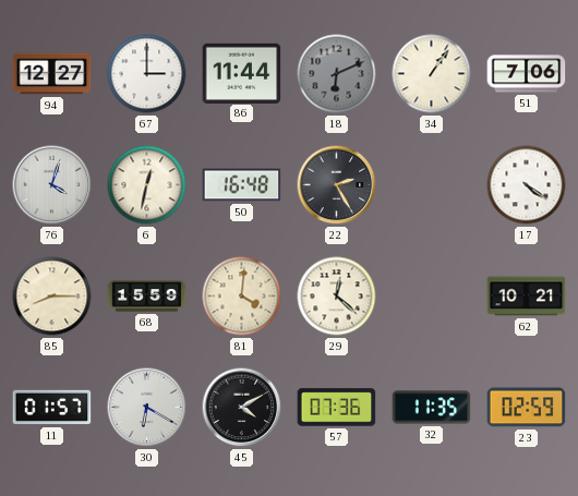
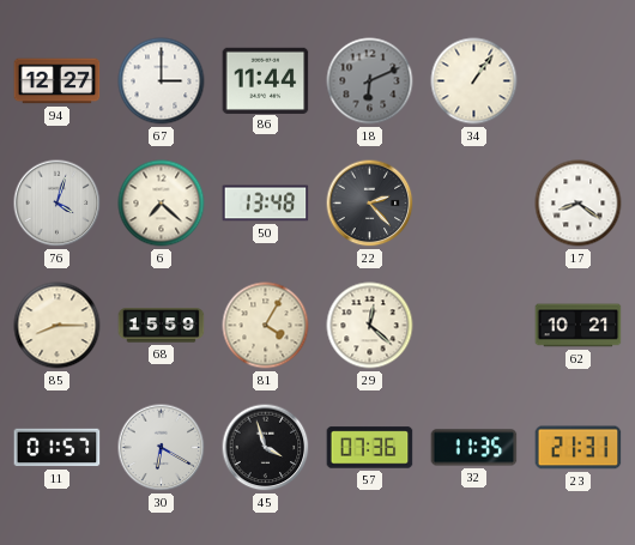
51: 7:06 -> none
6: 12:32 -> 7:22
50: 16:48 -> 13:48
22: 2:25 -> 2:23
17: 4:21 -> 8:21
81: 4:01 -> 4:05
45: 4:10 -> 3:57
23: 02:59 -> 21:31
